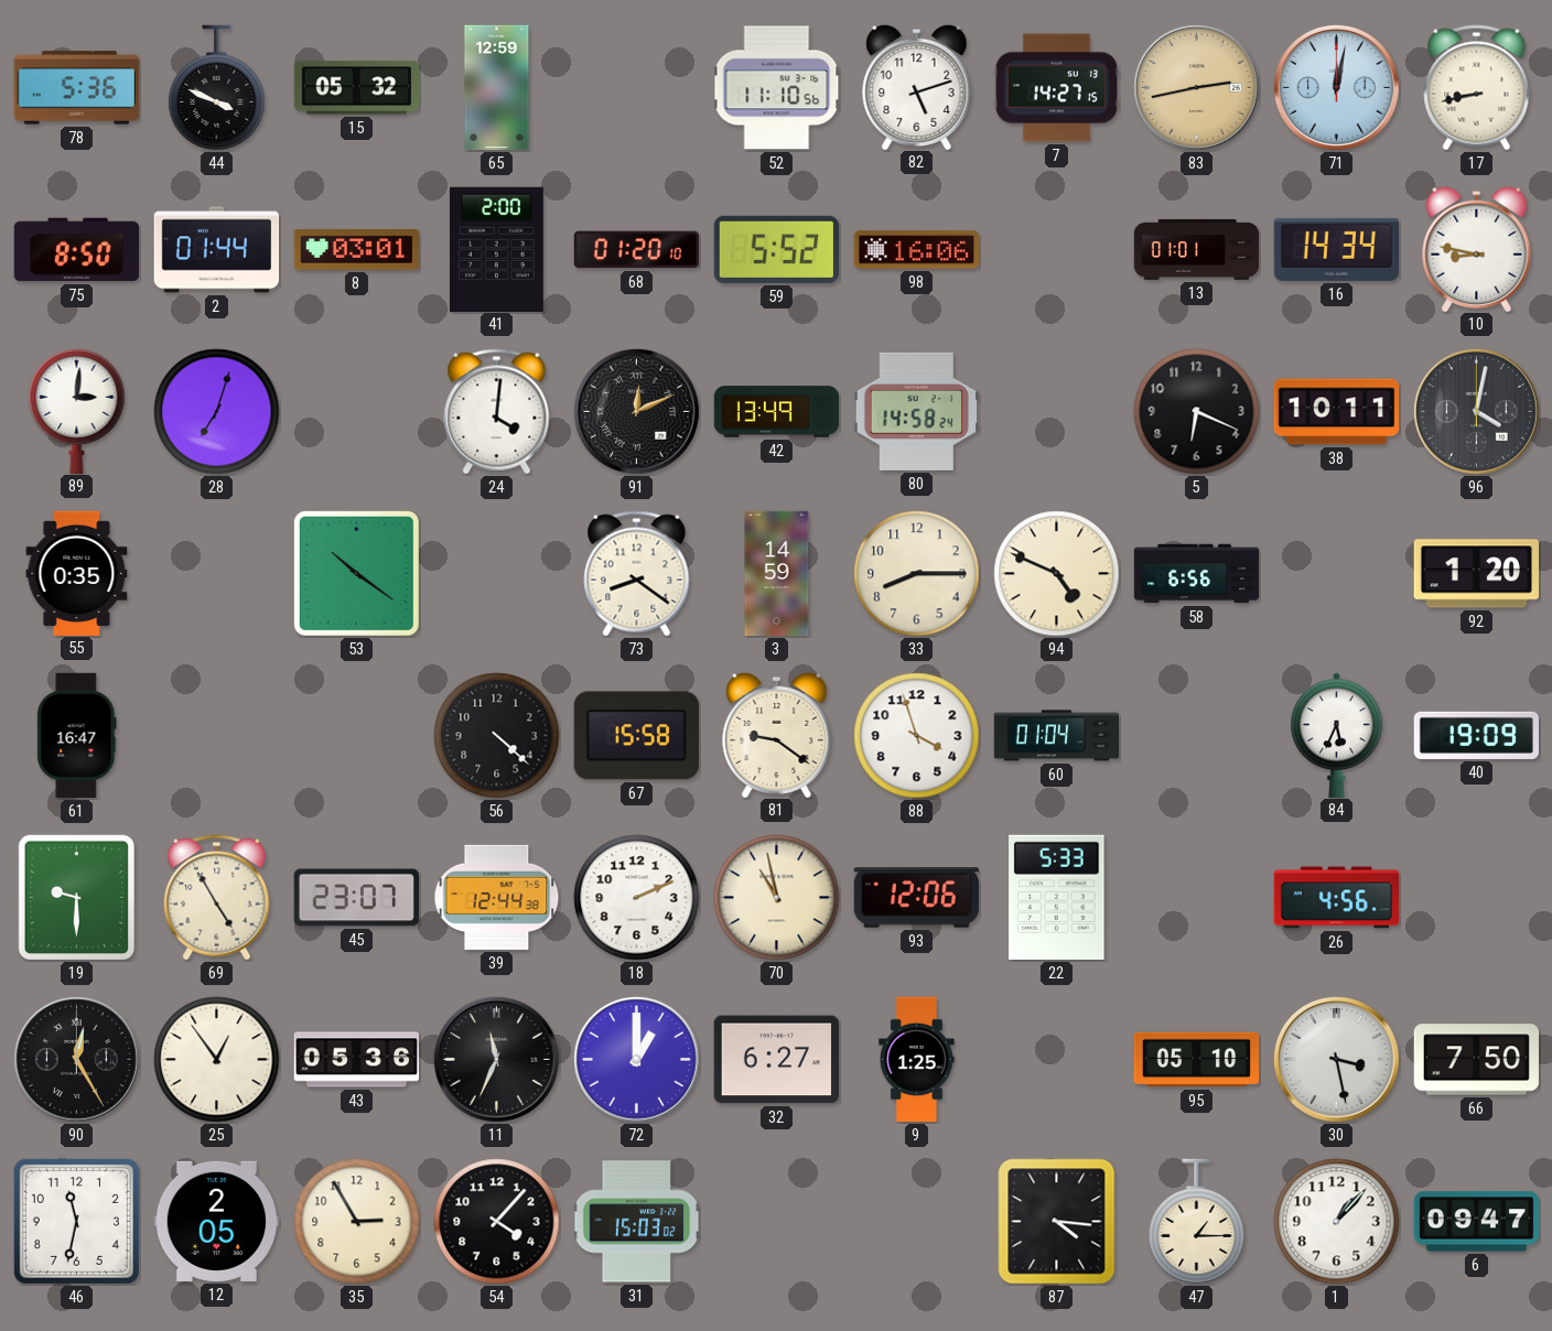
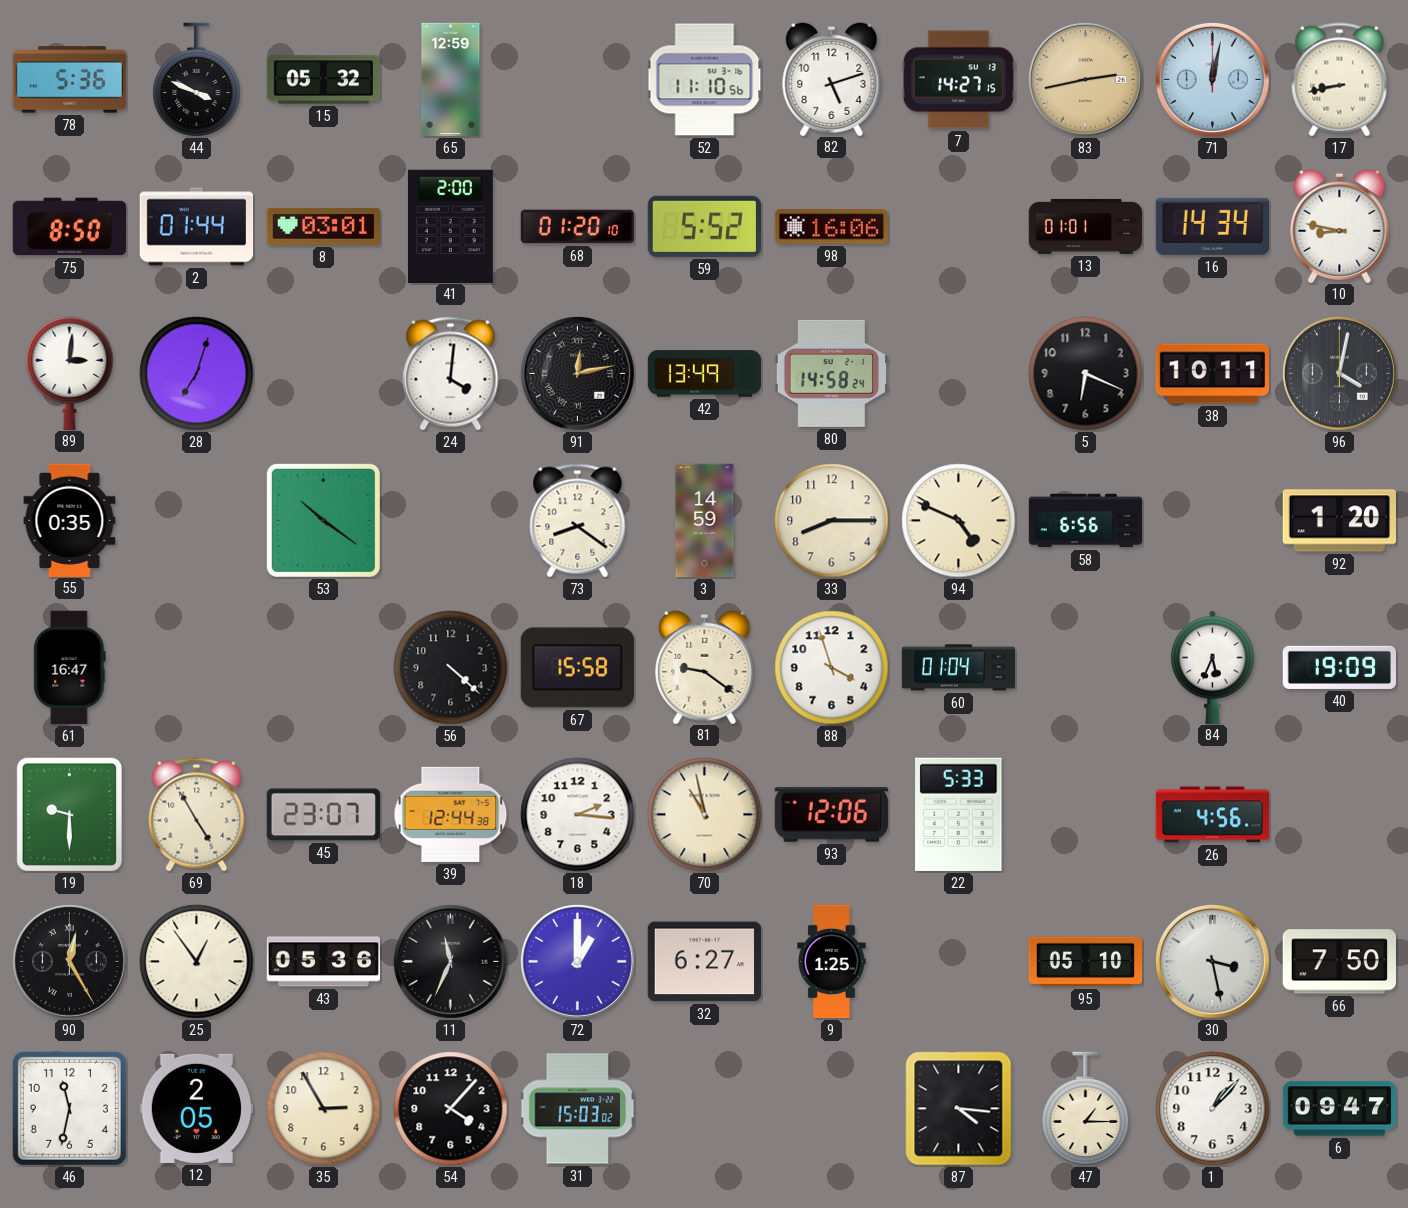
91: 12:11 -> 12:13
18: 2:11 -> 2:16
